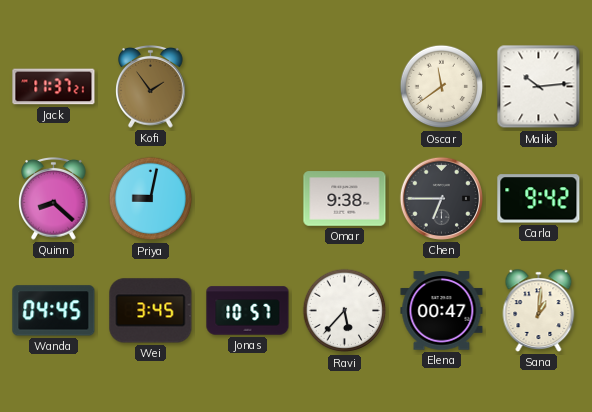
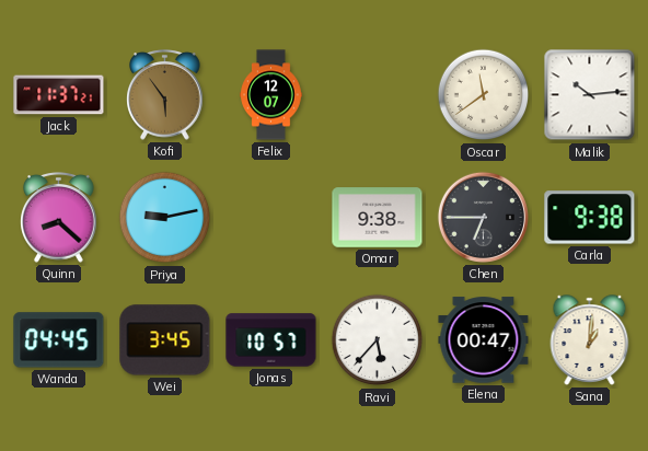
Kofi: 1:54 -> 5:54
Felix: none -> 12:07
Priya: 9:02 -> 9:13
Carla: 9:42 -> 9:38
